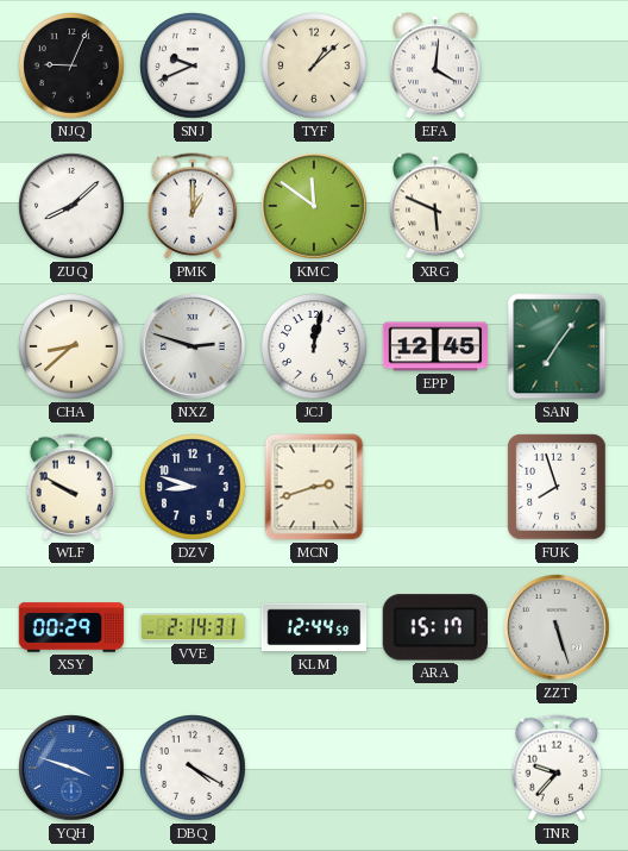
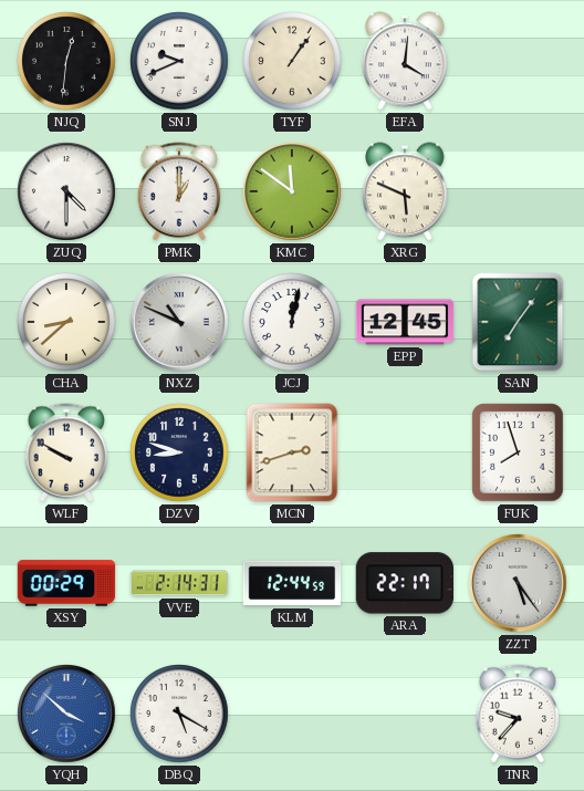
NJQ: 9:04 -> 12:31
TYF: 1:08 -> 1:06
ZUQ: 8:08 -> 4:30
NXZ: 2:48 -> 10:49
ARA: 15:17 -> 22:17
ZZT: 5:27 -> 5:24
YQH: 3:48 -> 3:52
DBQ: 4:20 -> 5:20
